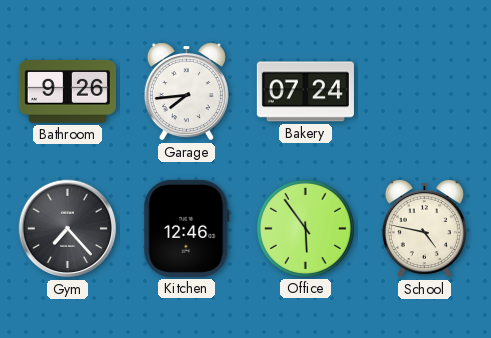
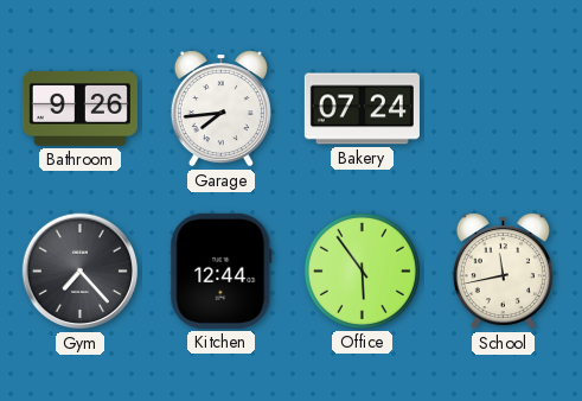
Kitchen: 12:46 -> 12:44
School: 4:47 -> 11:43
